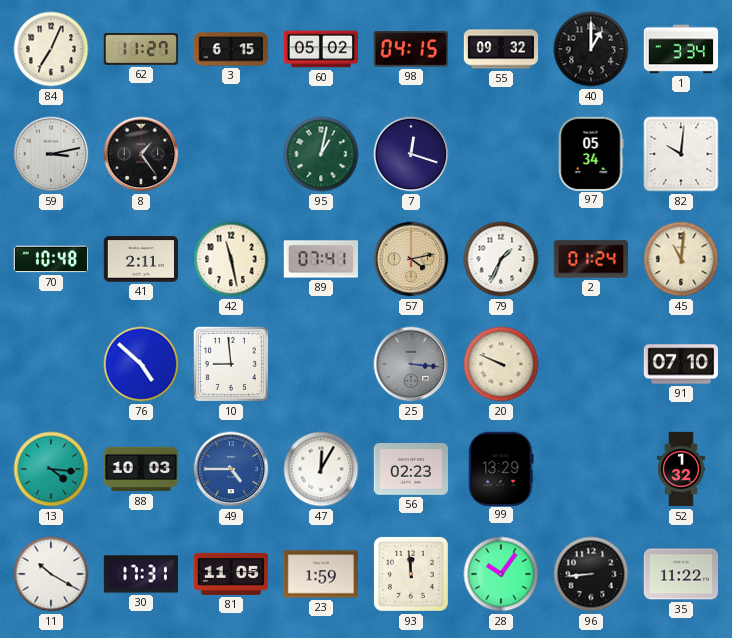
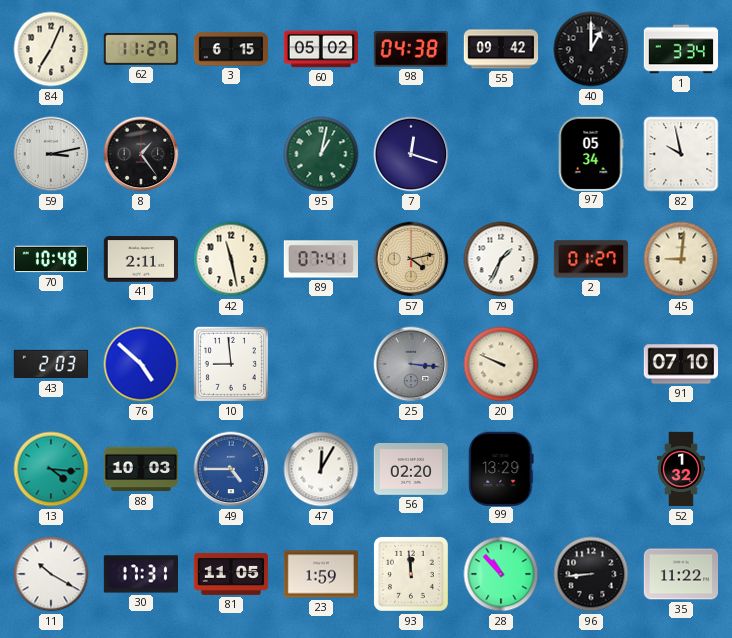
98: 04:15 -> 04:38
55: 09:32 -> 09:42
82: 10:01 -> 9:58
2: 01:24 -> 01:27
45: 11:01 -> 9:01
43: none -> 2:03
56: 02:23 -> 02:20
28: 10:06 -> 10:53
